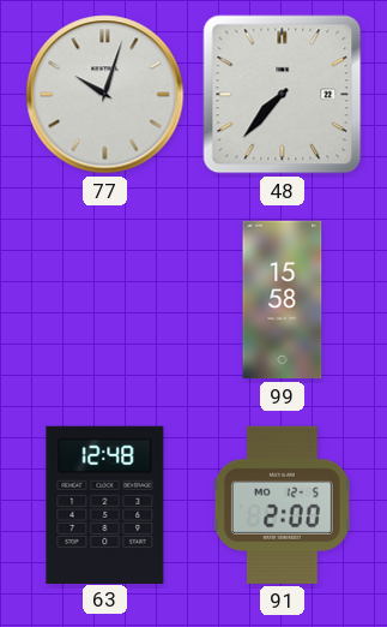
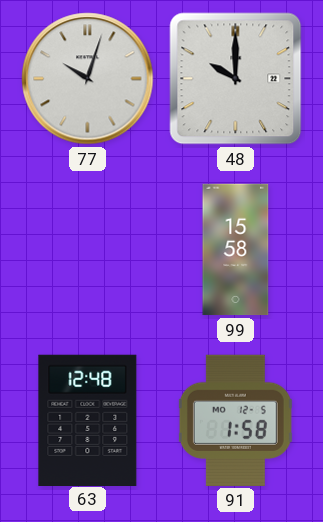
48: 7:37 -> 10:00
91: 2:00 -> 1:58
